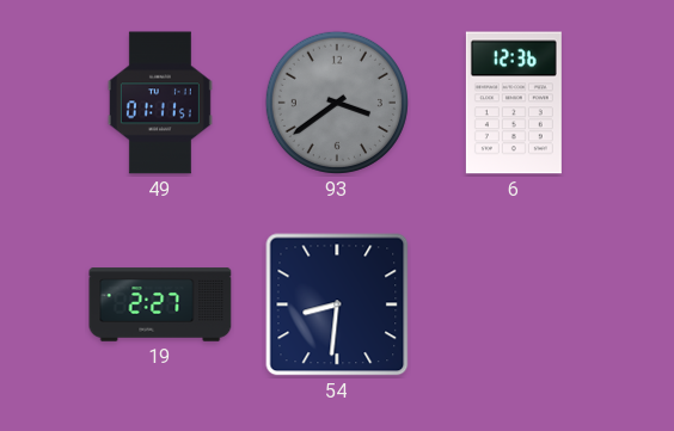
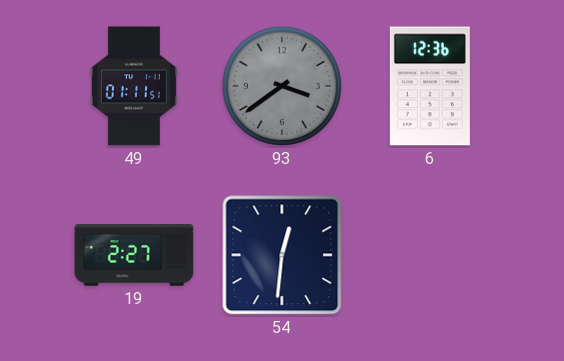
54: 8:31 -> 12:31
